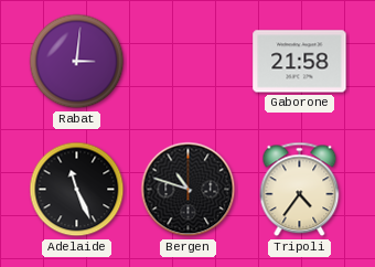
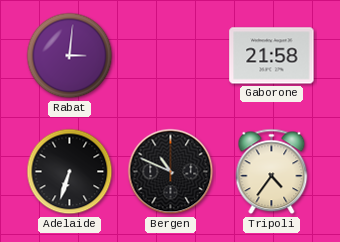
Adelaide: 11:26 -> 6:33
Bergen: 10:48 -> 10:49
